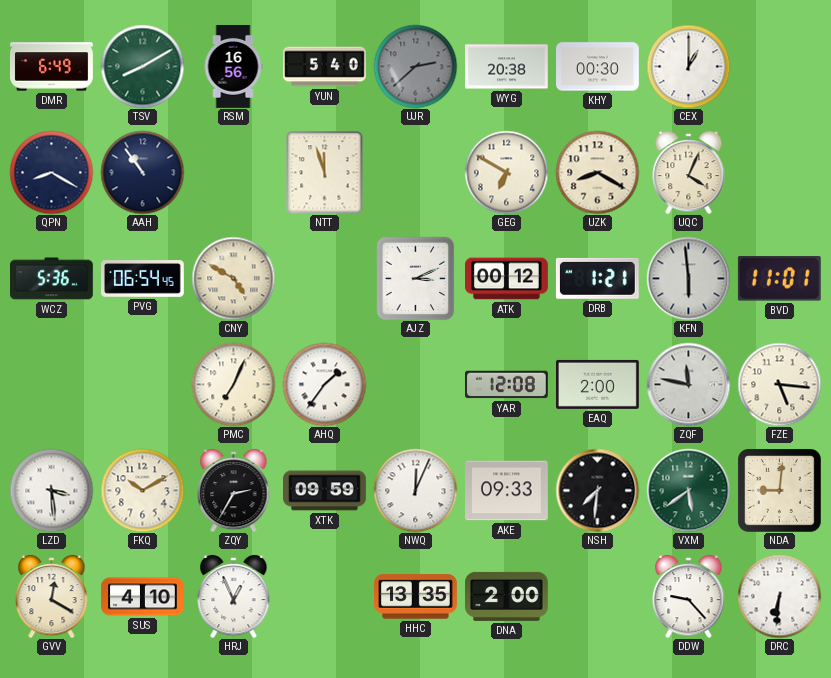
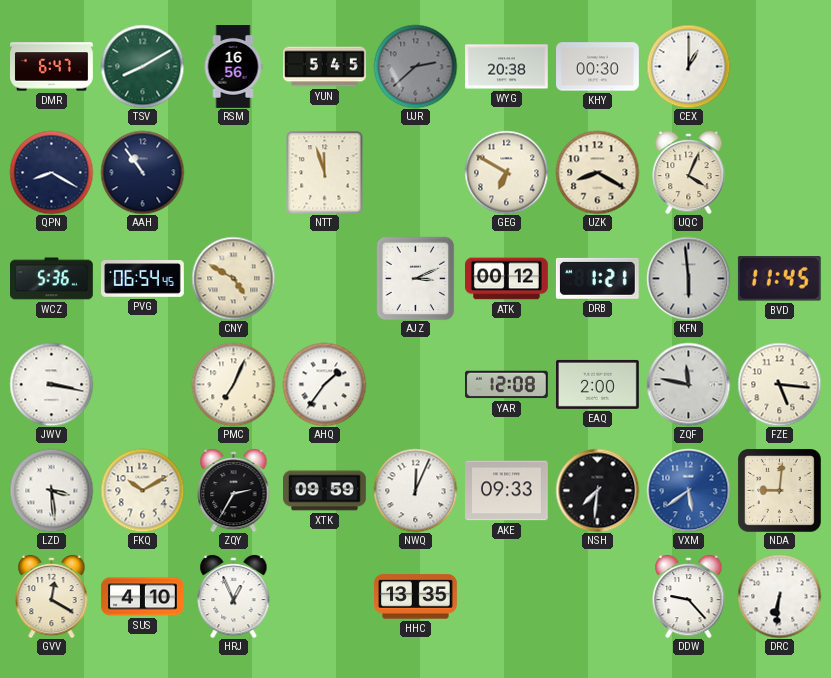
DMR: 6:49 -> 6:47
YUN: 5:40 -> 5:45
BVD: 11:01 -> 11:45
JWV: none -> 3:17
VXM dial: green -> blue
DNA: 2:00 -> none
